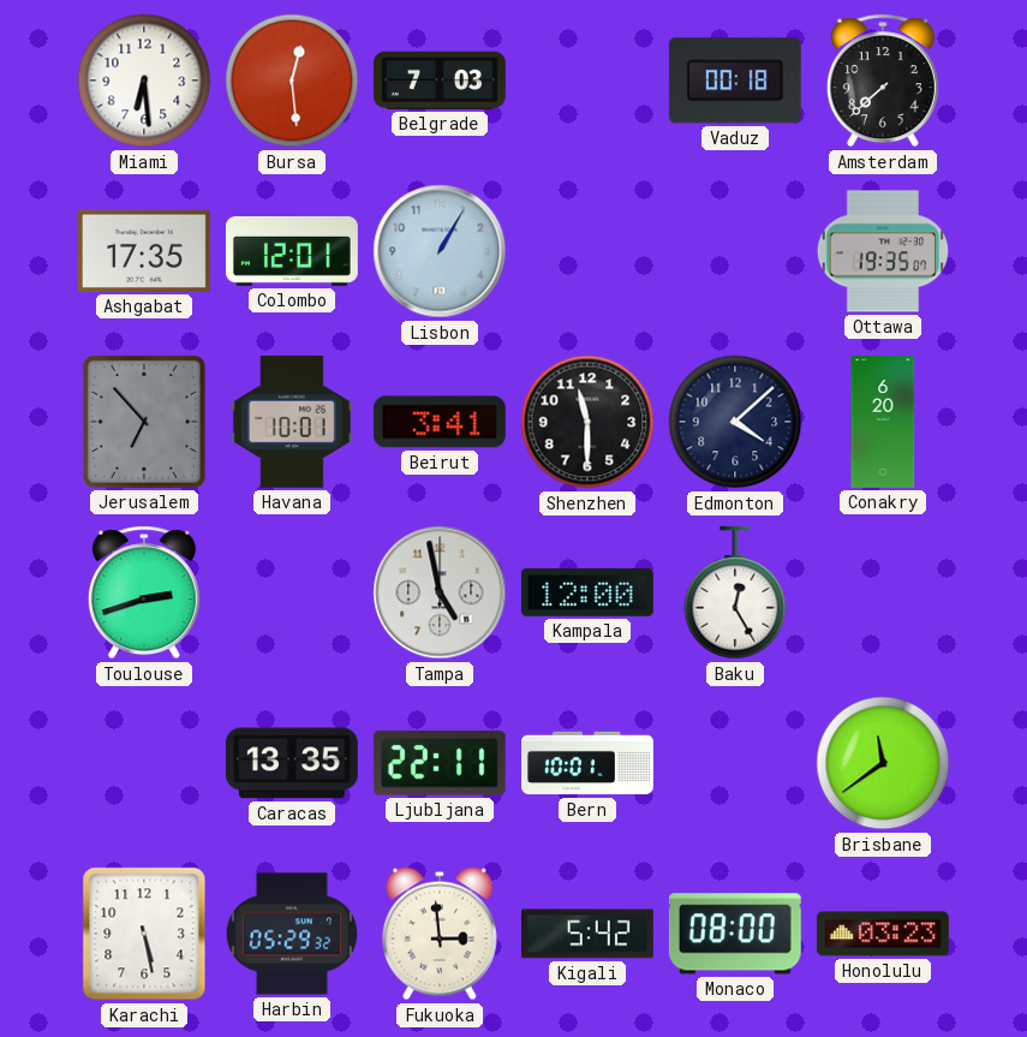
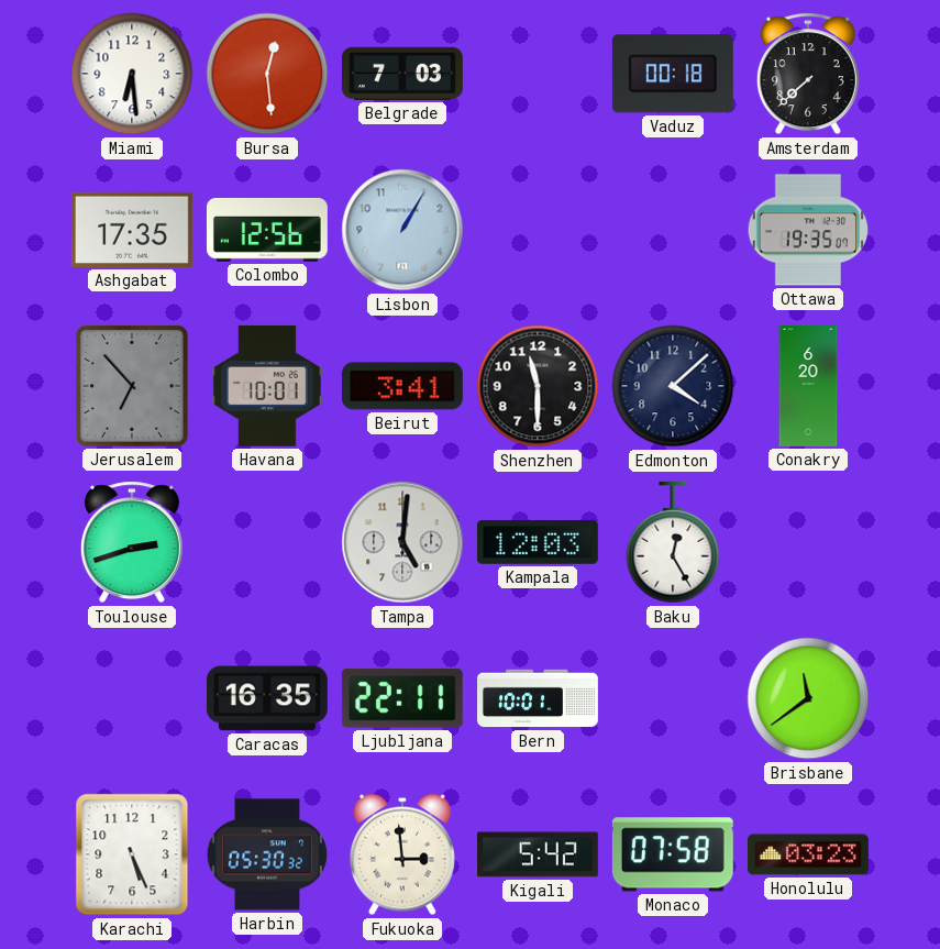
Colombo: 12:01 -> 12:56
Tampa: 4:58 -> 5:01
Kampala: 12:00 -> 12:03
Caracas: 13:35 -> 16:35
Karachi: 5:28 -> 5:26
Harbin: 05:29 -> 05:30
Monaco: 08:00 -> 07:58
